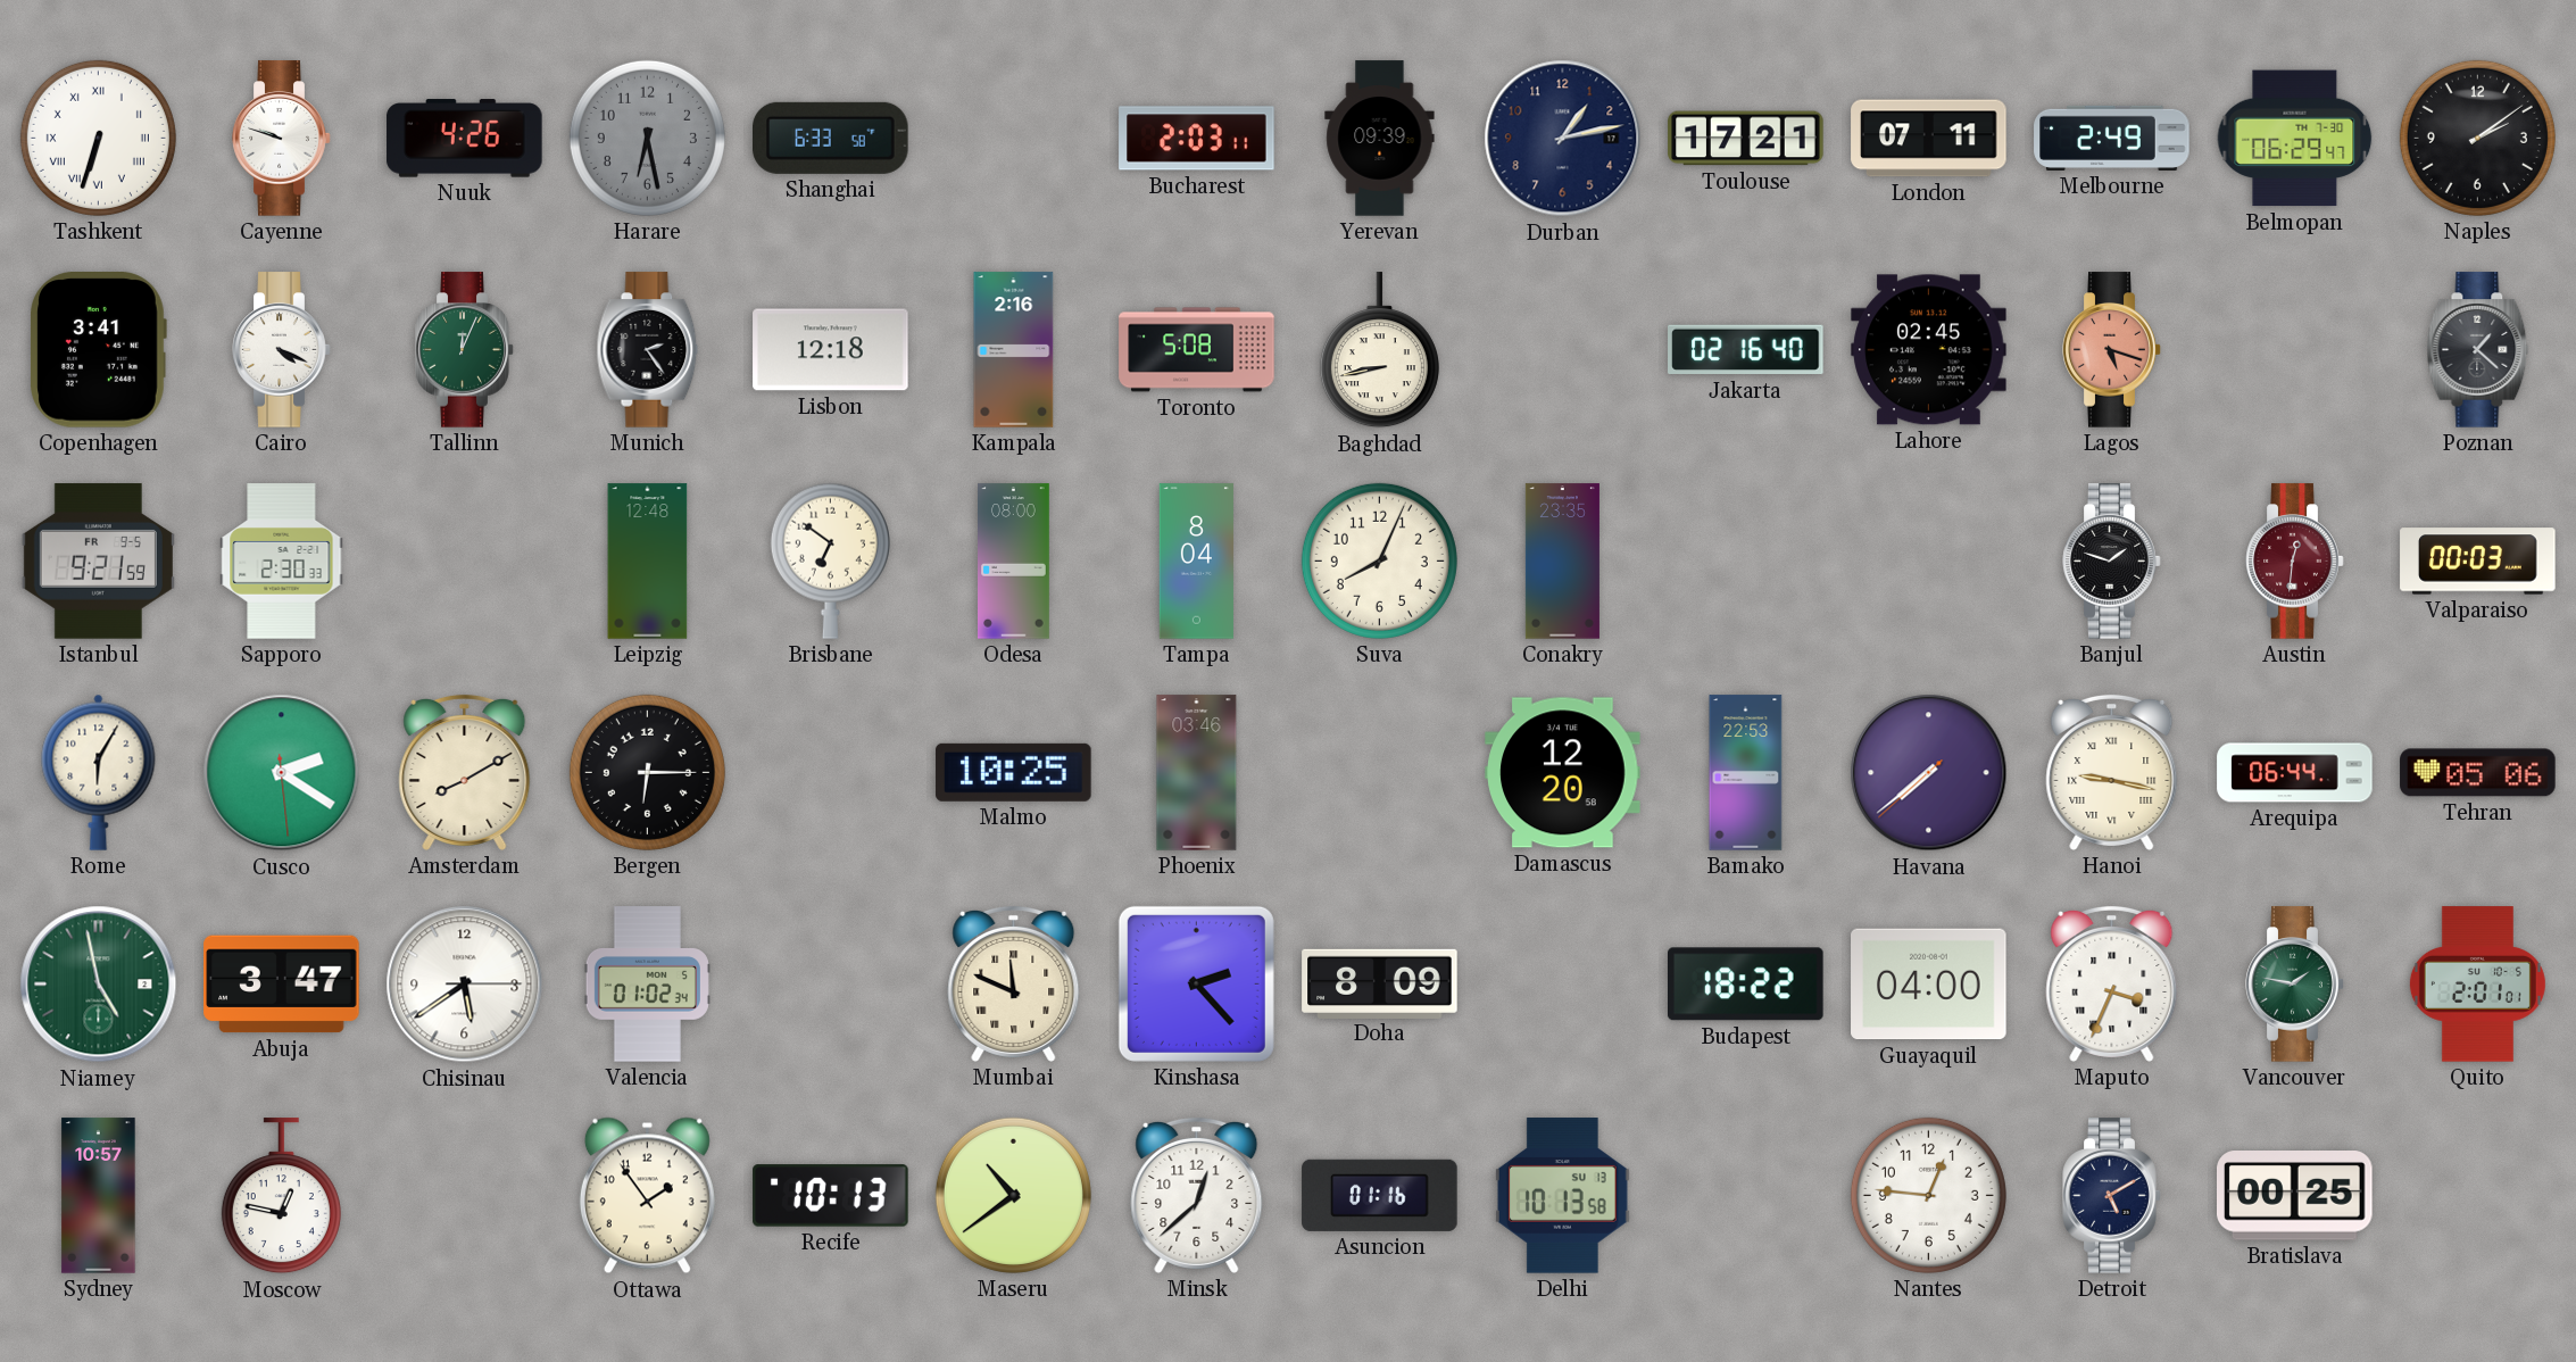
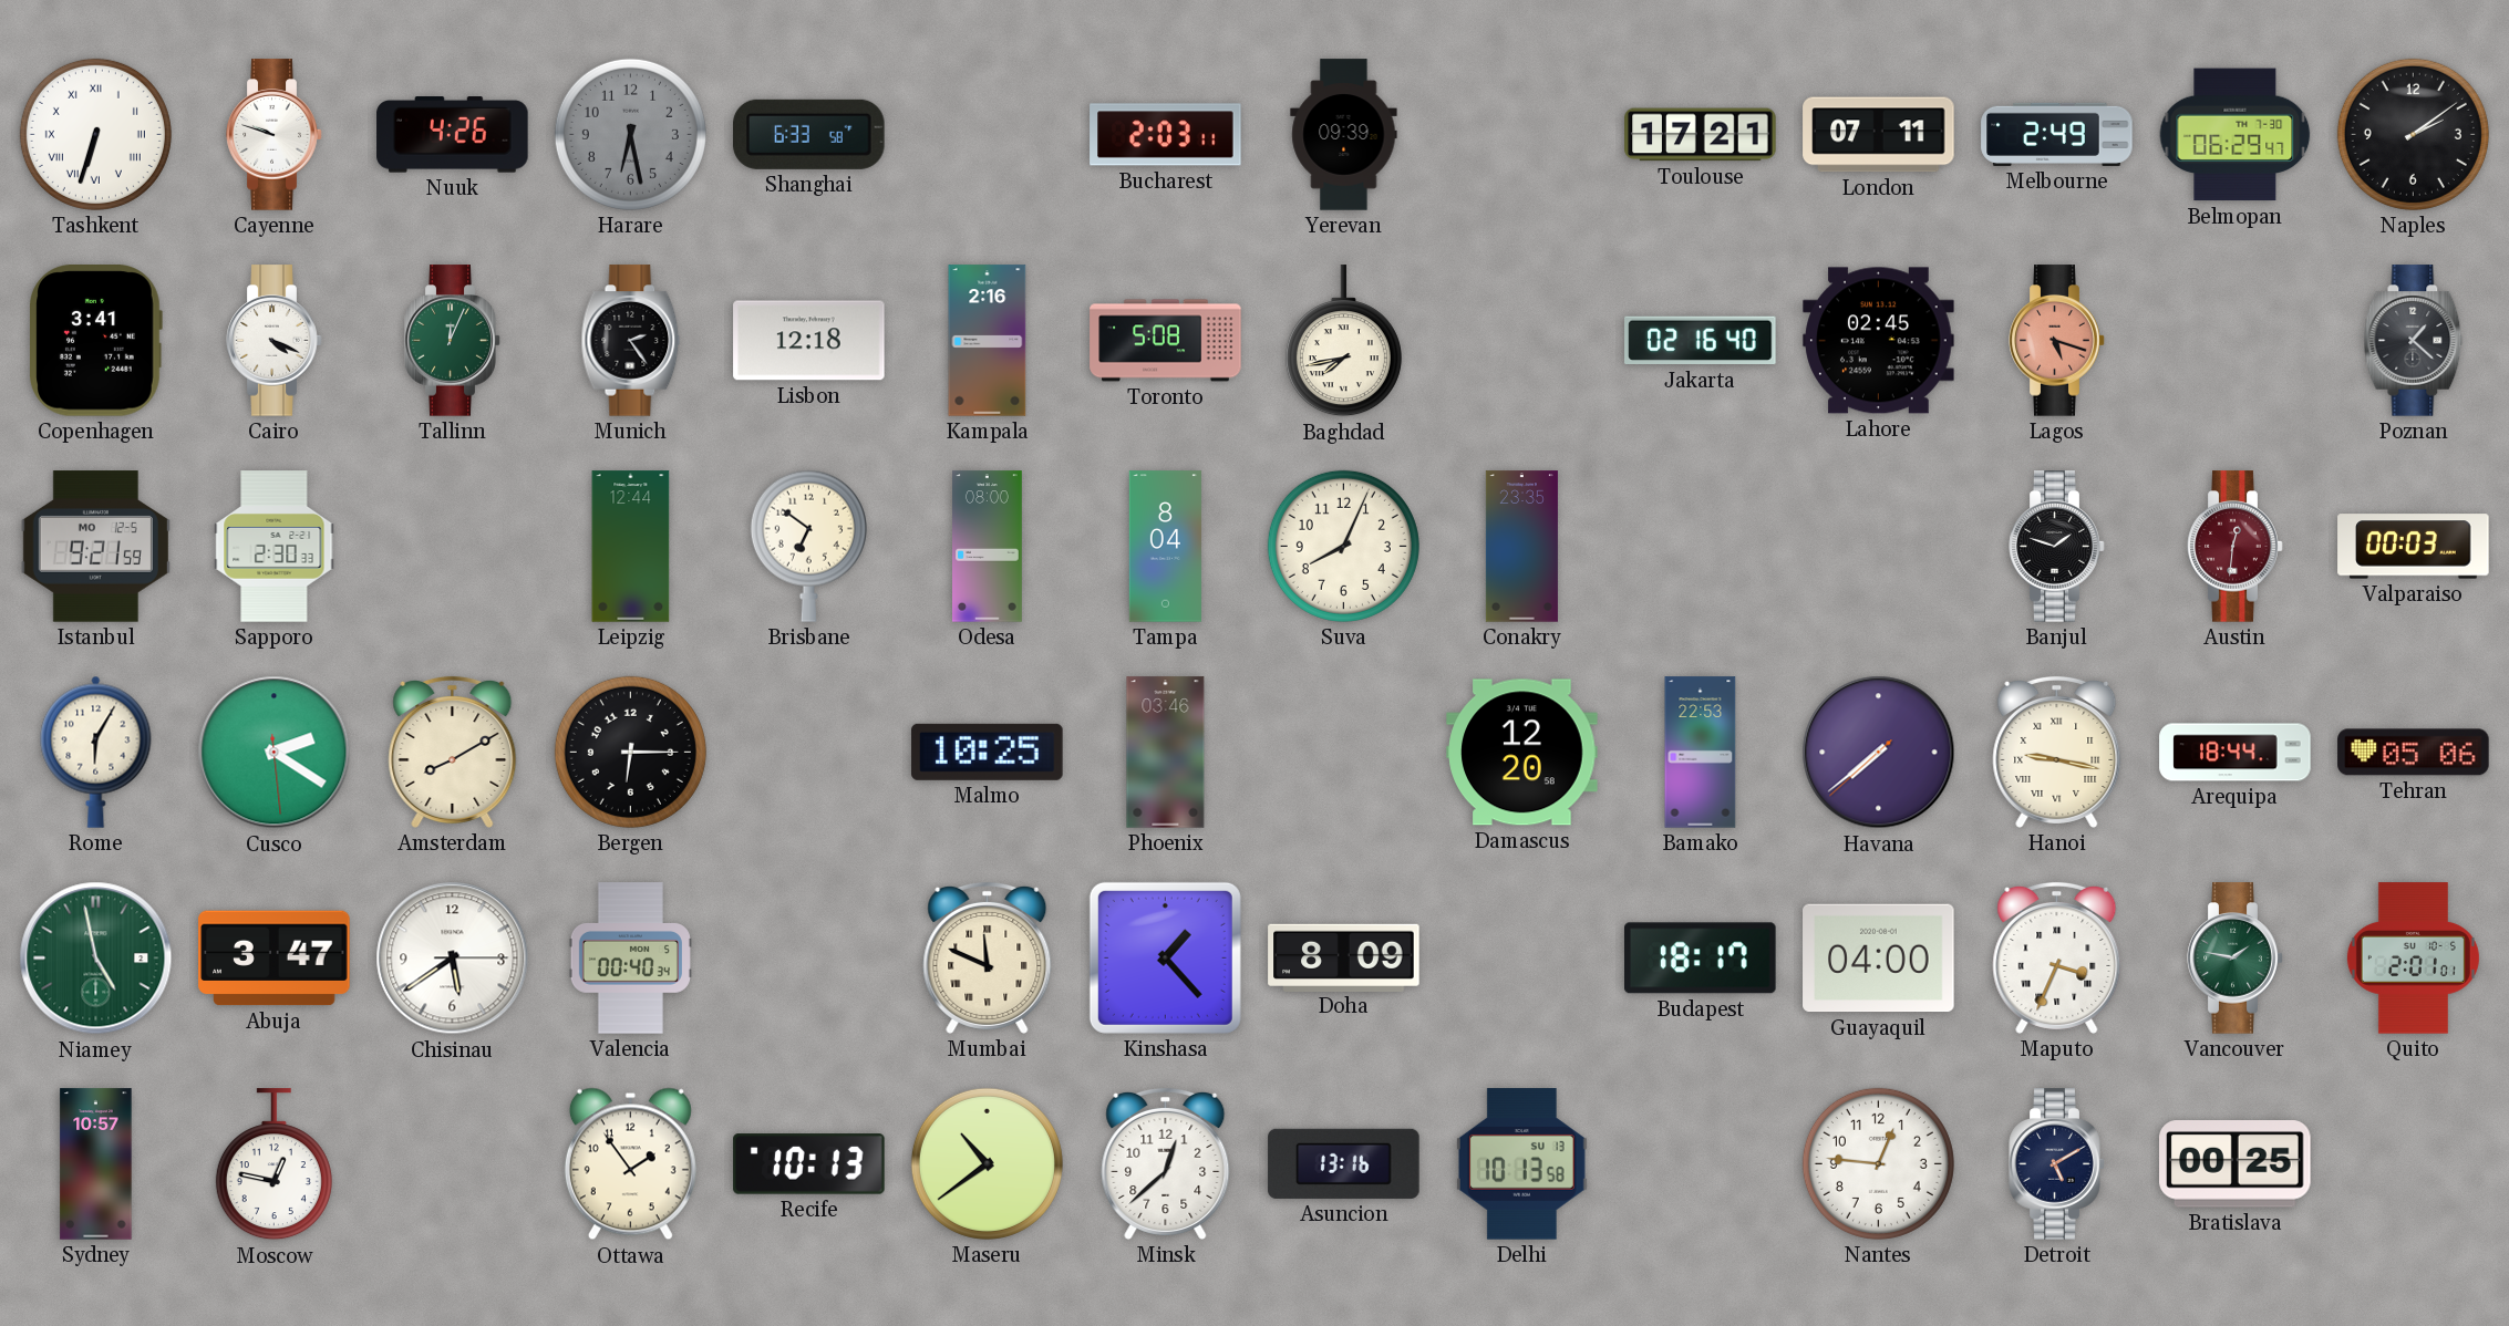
Durban: 1:13 -> none
Baghdad: 8:43 -> 7:43
Istanbul date: FR 9-5 -> MO 12-5
Leipzig: 12:48 -> 12:44
Arequipa: 06:44 -> 18:44
Valencia: 01:02 -> 00:40
Kinshasa: 2:23 -> 1:23
Budapest: 18:22 -> 18:17
Asuncion: 01:16 -> 13:16
